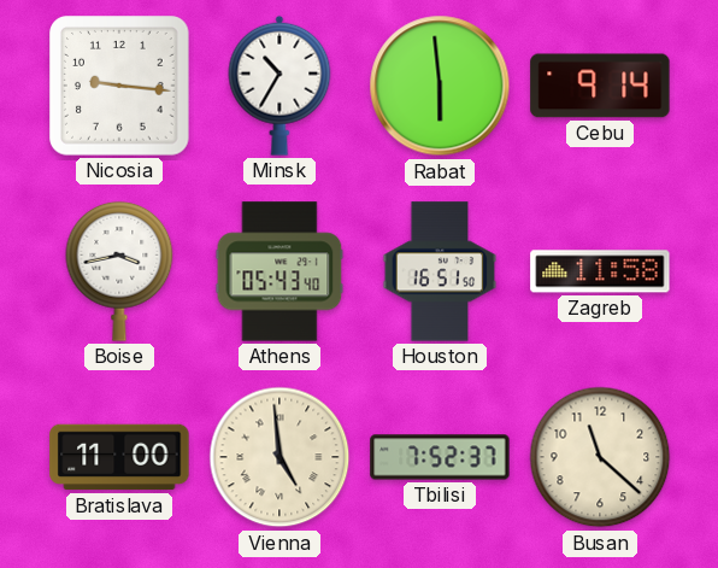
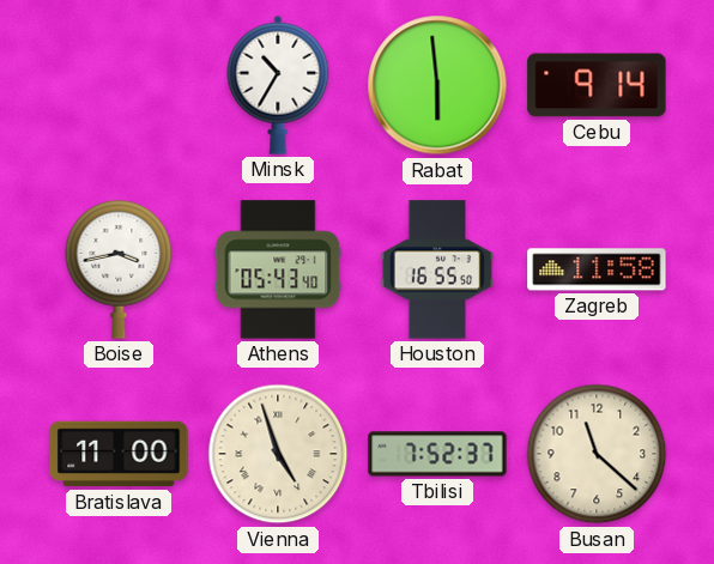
Nicosia: 9:16 -> none
Houston: 16:51 -> 16:55
Vienna: 4:59 -> 4:57
